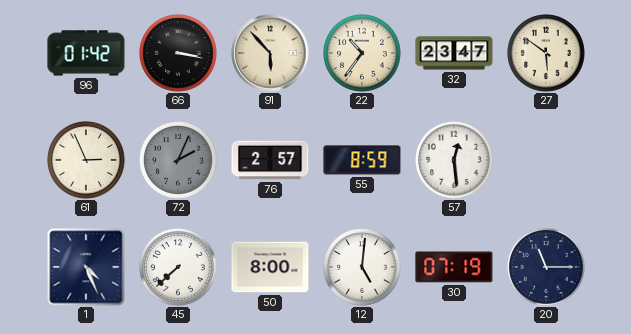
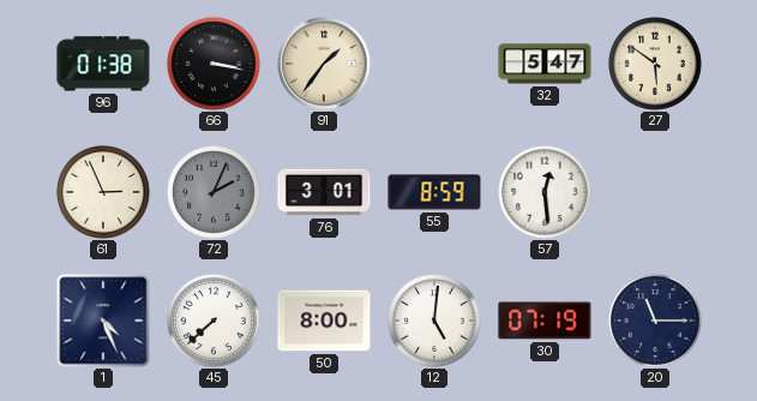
96: 01:42 -> 01:38
91: 5:53 -> 1:36
22: 10:36 -> none
32: 23:47 -> 5:47
76: 2:57 -> 3:01
